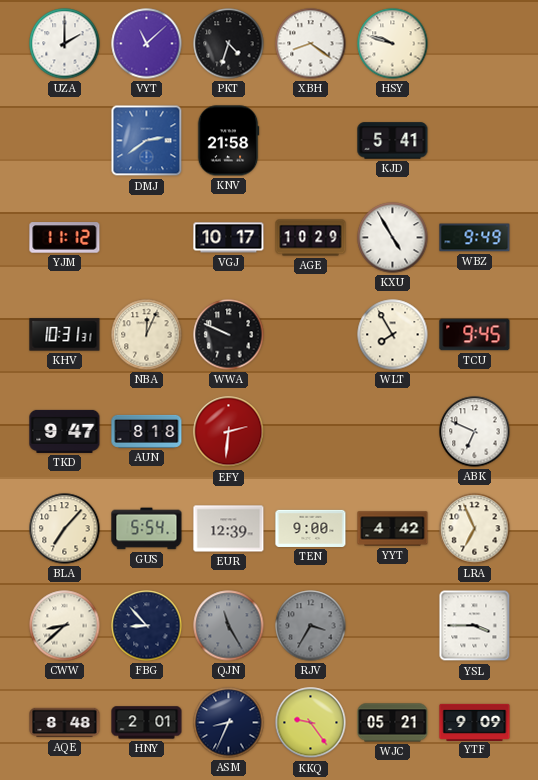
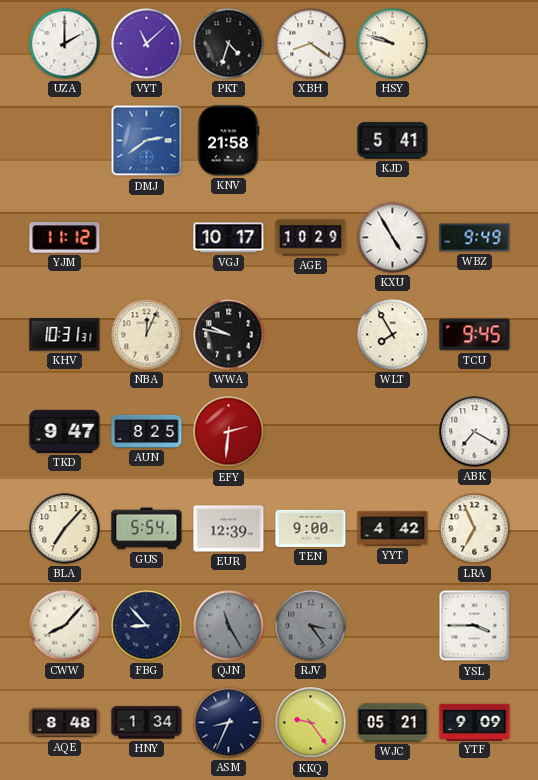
WWA: 9:49 -> 9:47
AUN: 8:18 -> 8:25
ABK: 6:49 -> 7:20
CWW: 8:38 -> 8:07
RJV: 3:35 -> 3:24
HNY: 2:01 -> 1:34
